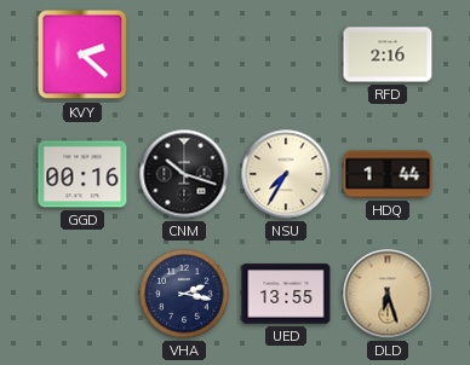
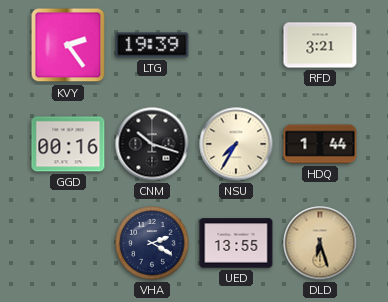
KVY: 2:22 -> 2:24
LTG: none -> 19:39
RFD: 2:16 -> 3:21
VHA: 2:17 -> 2:20
